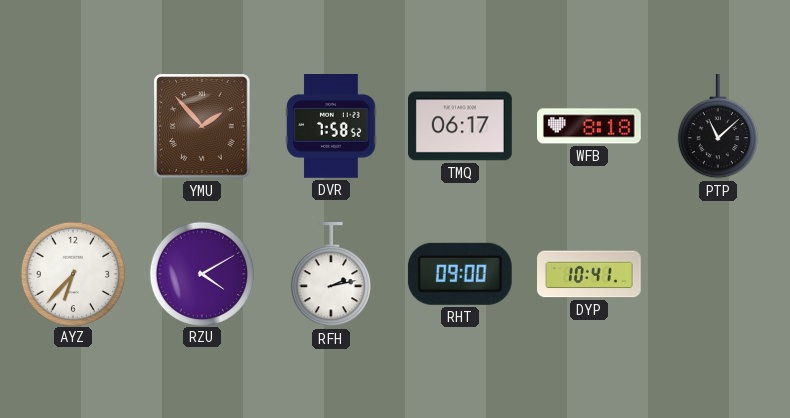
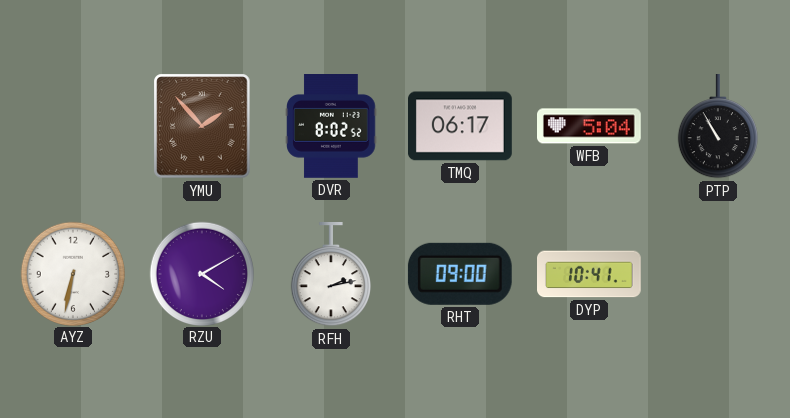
DVR: 7:58 -> 8:02
WFB: 8:18 -> 5:04
PTP: 11:08 -> 10:55
AYZ: 6:37 -> 6:32
